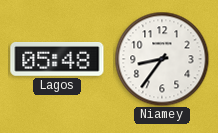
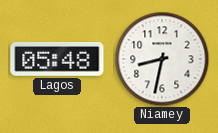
Niamey: 8:36 -> 8:32
